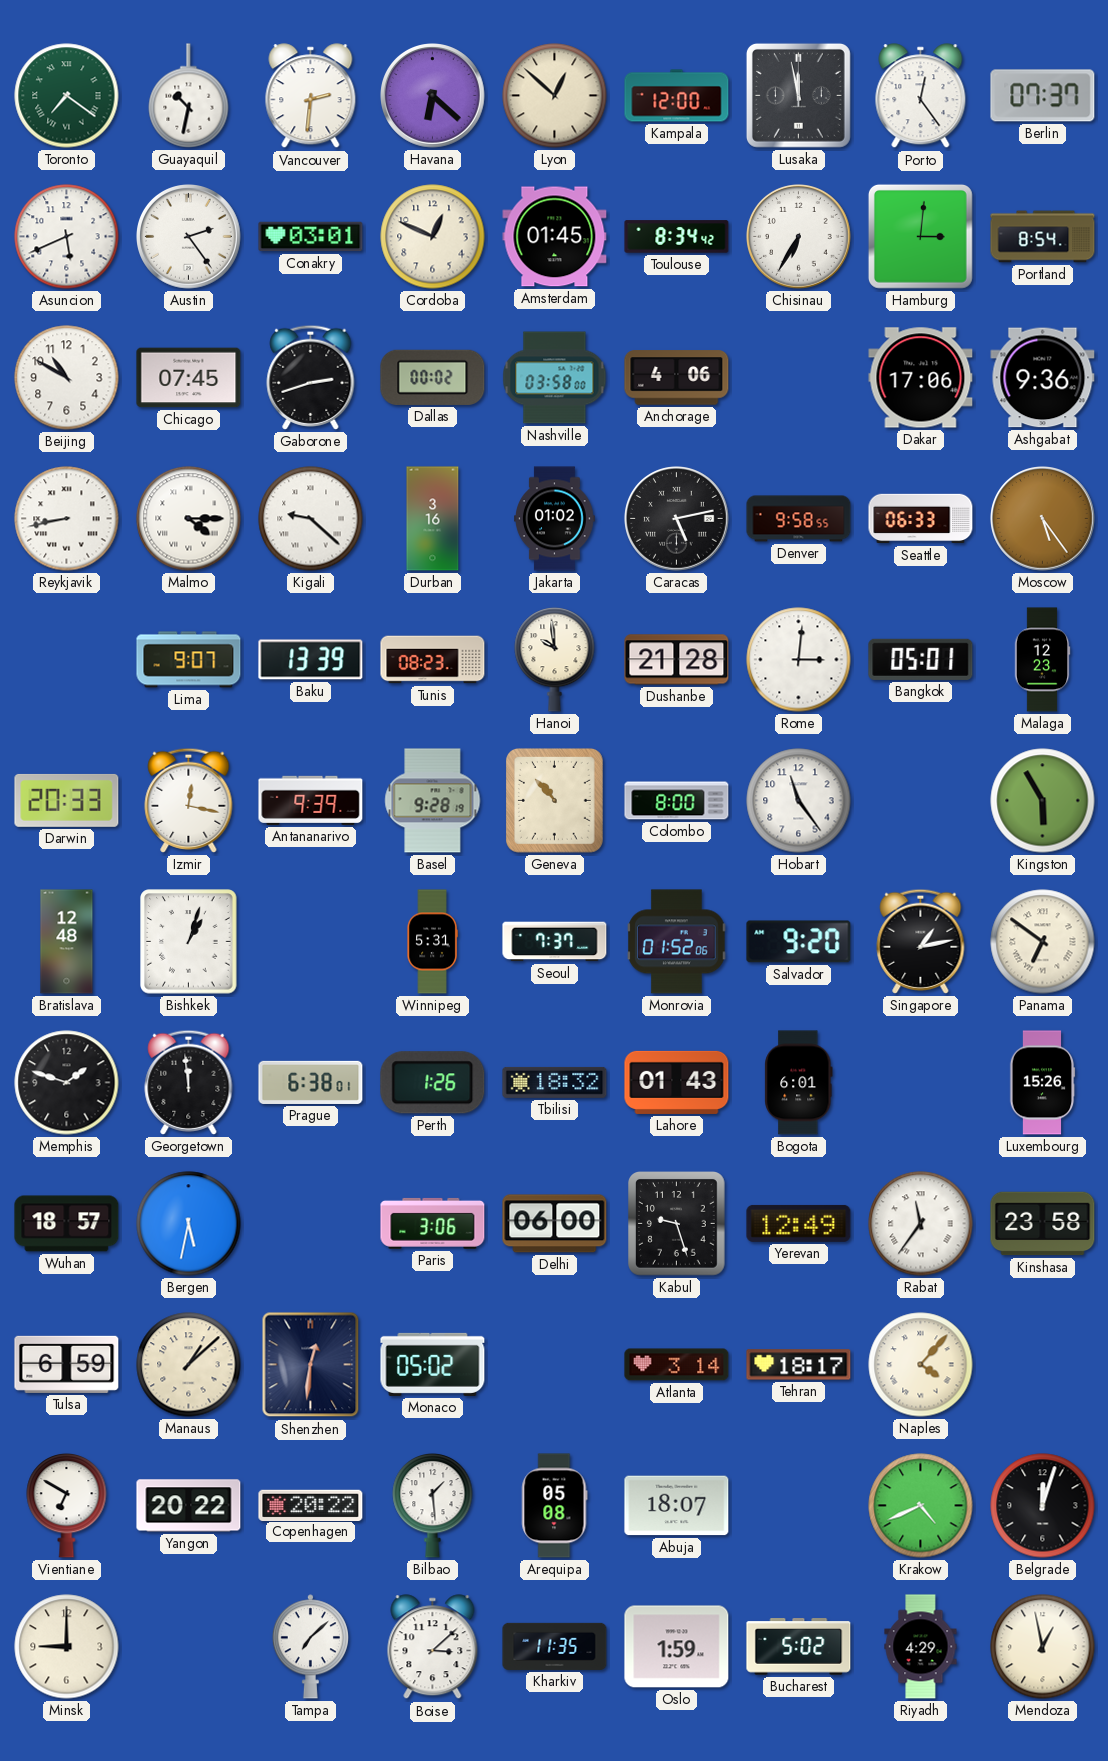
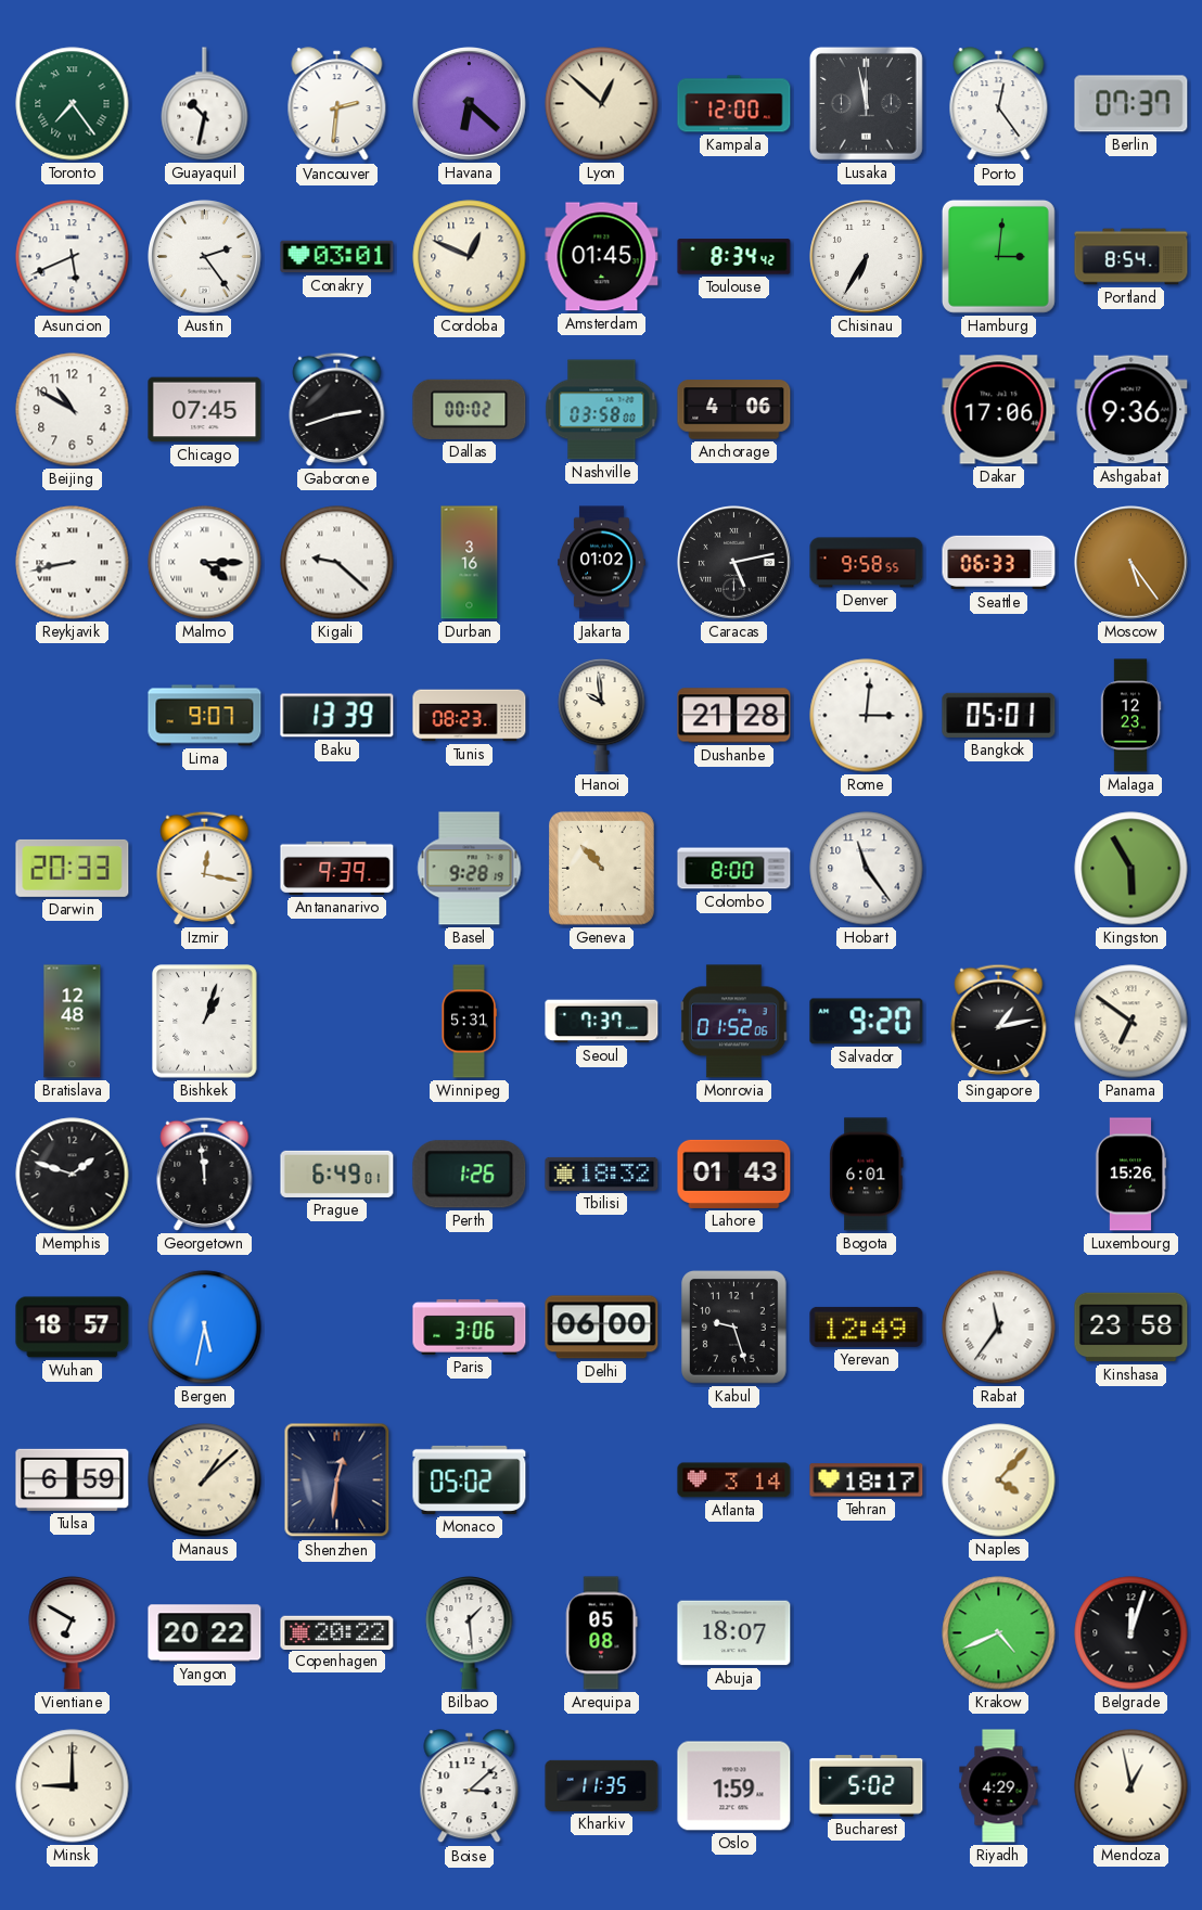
Toronto: 7:21 -> 7:24
Prague: 6:38 -> 6:49
Tampa: 7:08 -> none
